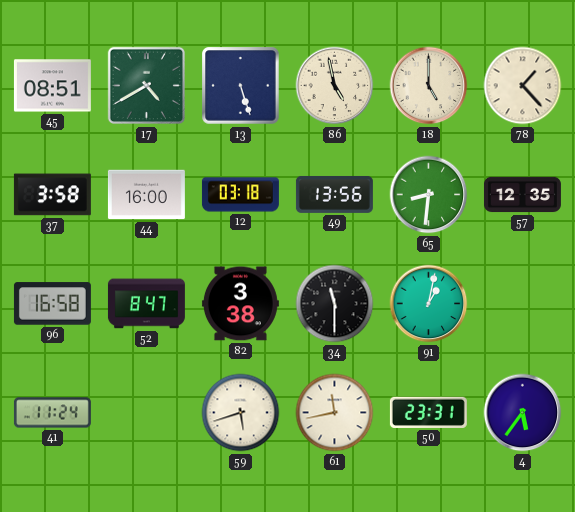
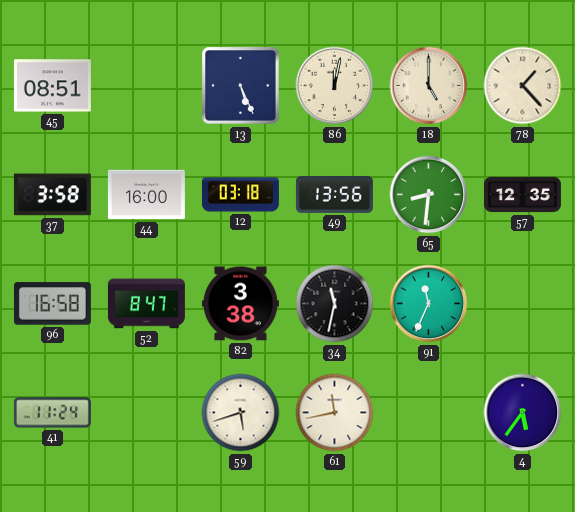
17: 4:40 -> none
13: 5:27 -> 5:26
86: 4:58 -> 12:02
34: 11:30 -> 11:32
91: 1:02 -> 11:34
50: 23:31 -> none
